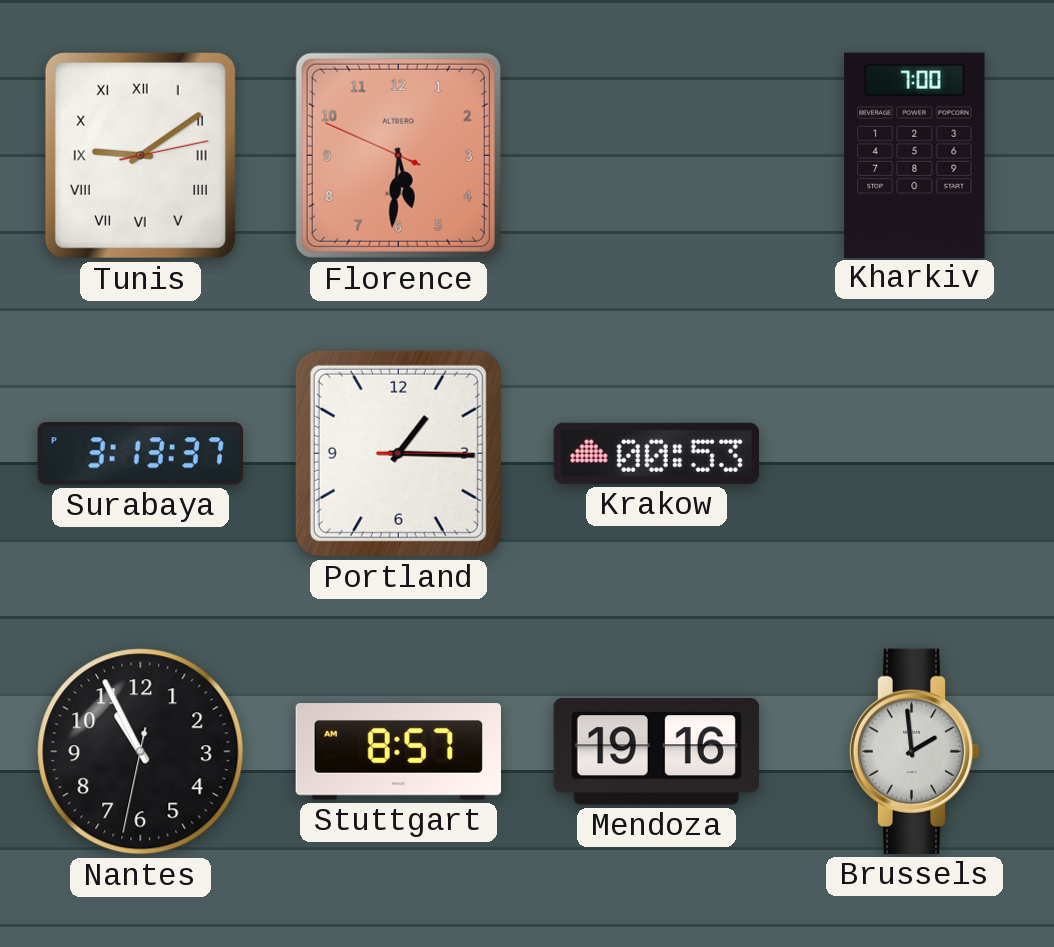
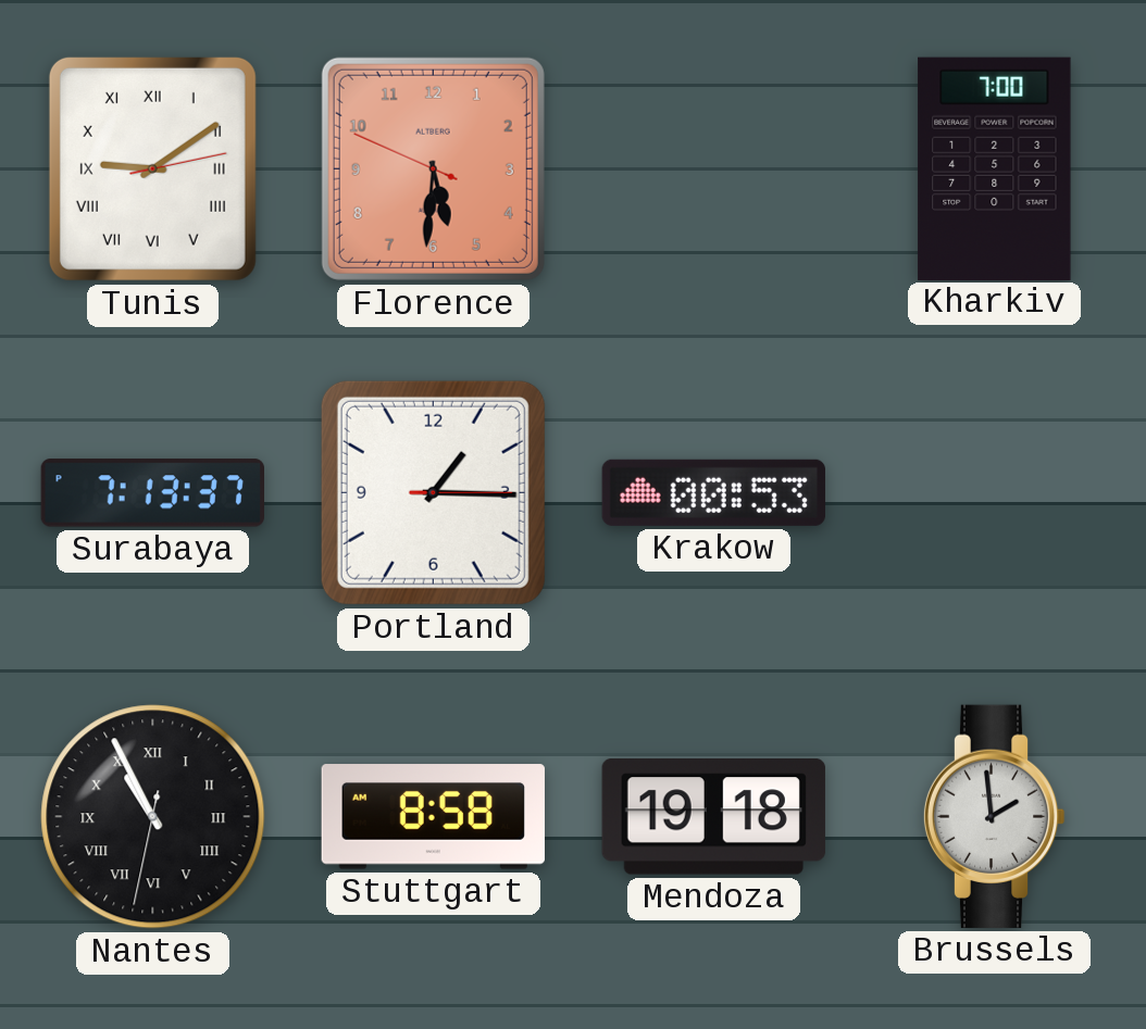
Surabaya: 3:13 -> 7:13
Nantes numerals: Arabic -> Roman
Stuttgart: 8:57 -> 8:58
Mendoza: 19:16 -> 19:18
